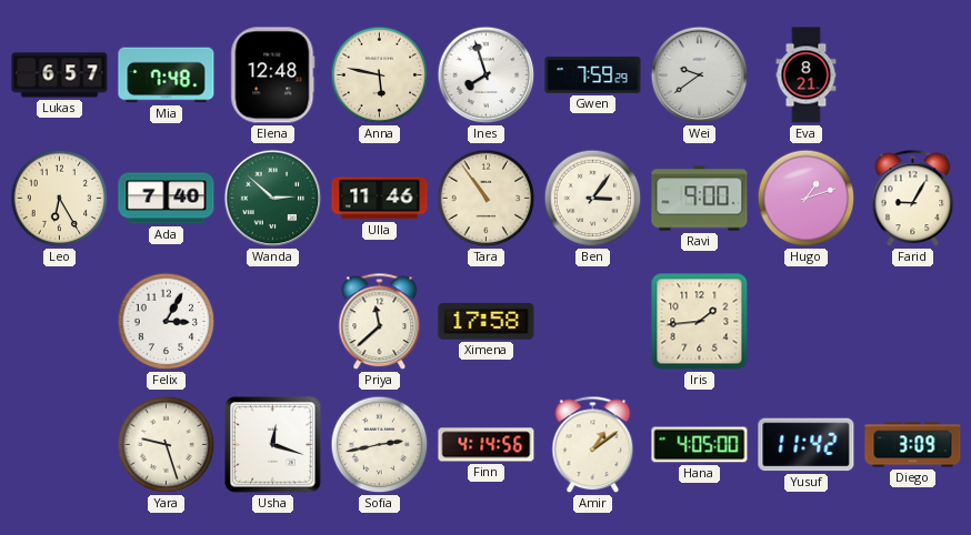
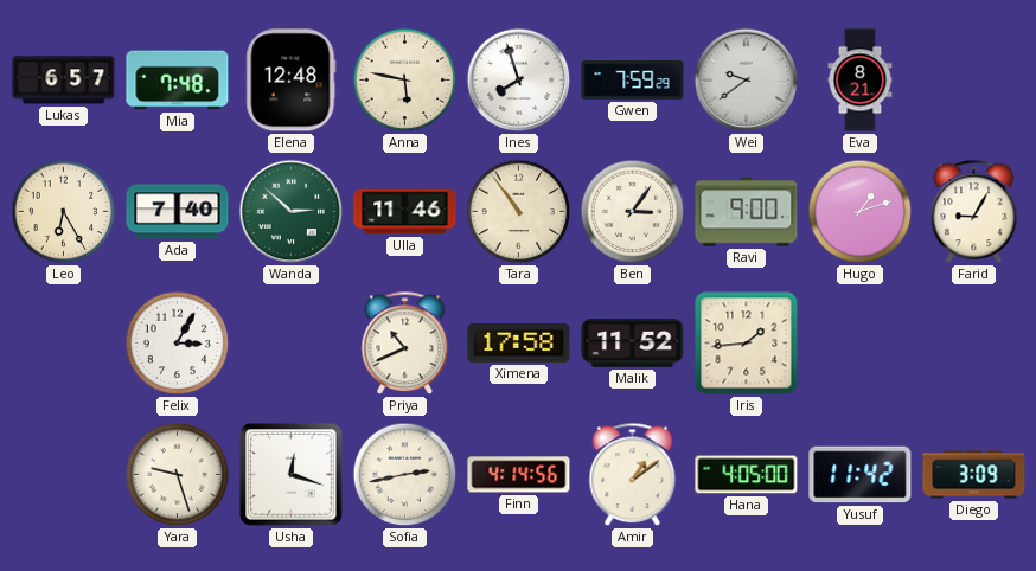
Priya: 11:38 -> 10:41
Malik: none -> 11:52
